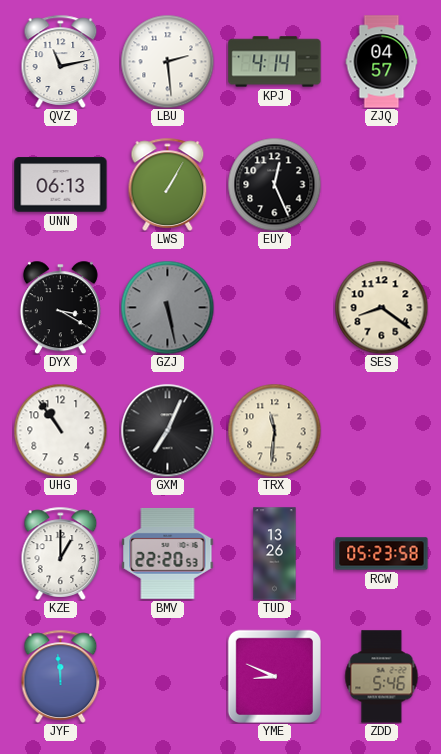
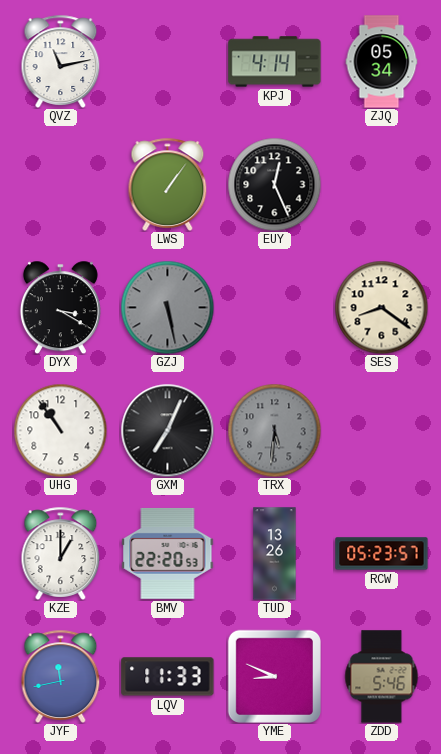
LBU: 2:29 -> none
ZJQ: 04:57 -> 05:34
UNN: 06:13 -> none
LWS: 1:05 -> 1:06
TRX: 11:31 -> 5:31
TRX dial: cream -> grey
RCW: 05:23:58 -> 05:23:57
JYF: 11:59 -> 11:43
LQV: none -> 11:33
